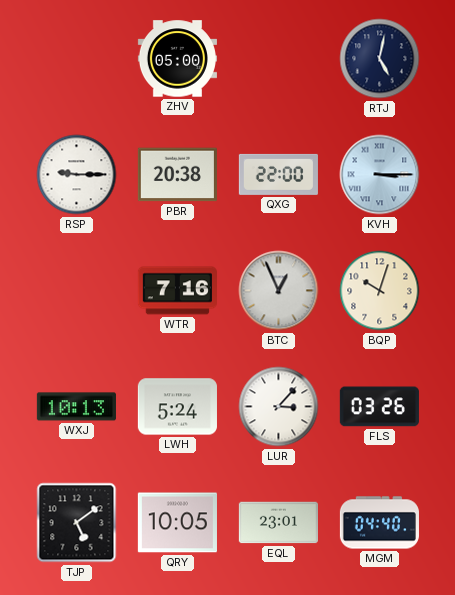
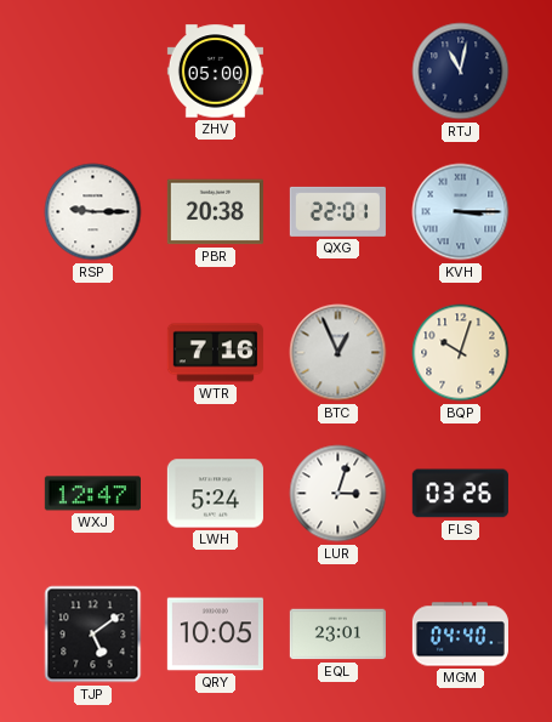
RTJ: 5:02 -> 11:02
QXG: 22:00 -> 22:01
WXJ: 10:13 -> 12:47
LUR: 3:07 -> 3:03
